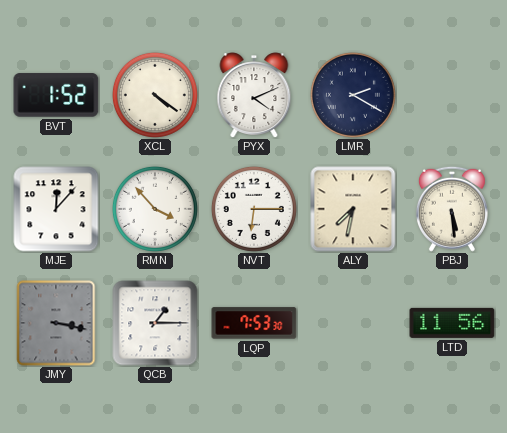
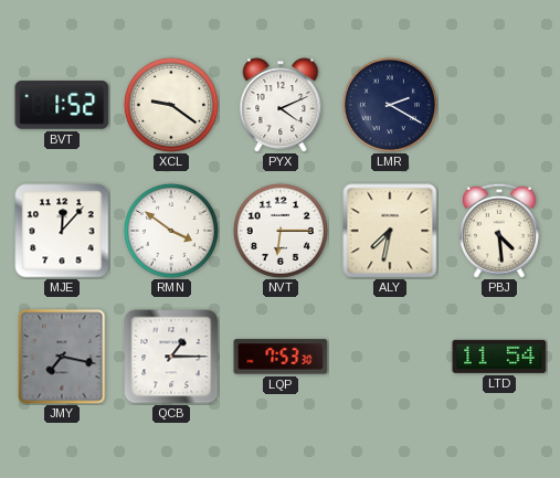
XCL: 4:21 -> 9:21
RMN: 3:53 -> 3:51
PBJ: 5:29 -> 4:29
JMY: 3:17 -> 7:17
LTD: 11:56 -> 11:54
